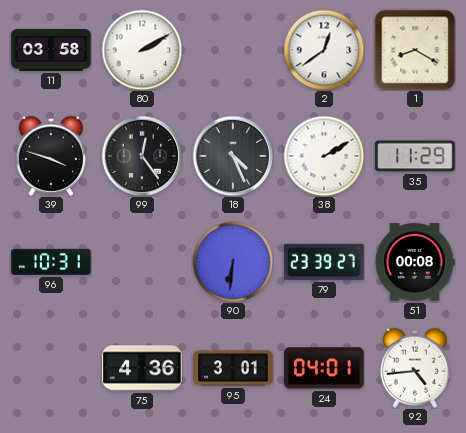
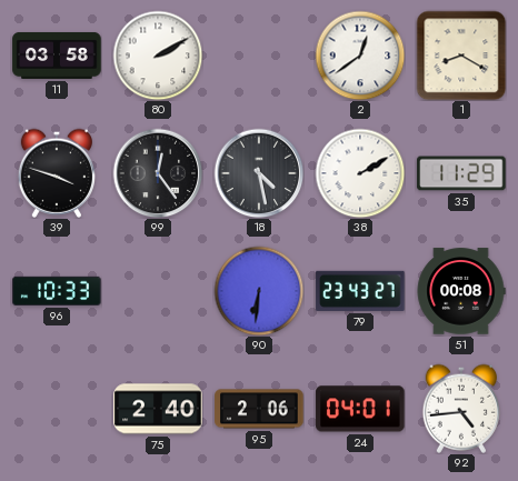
18: 4:26 -> 4:28
96: 10:31 -> 10:33
79: 23:39 -> 23:43
75: 4:36 -> 2:40
95: 3:01 -> 2:06
